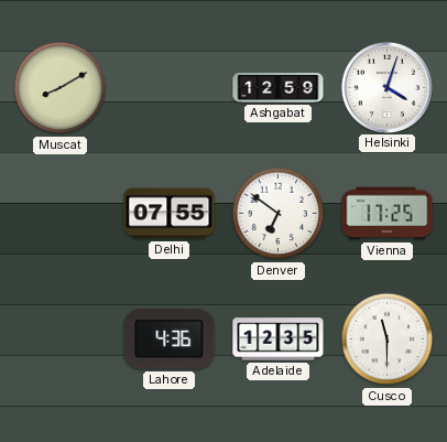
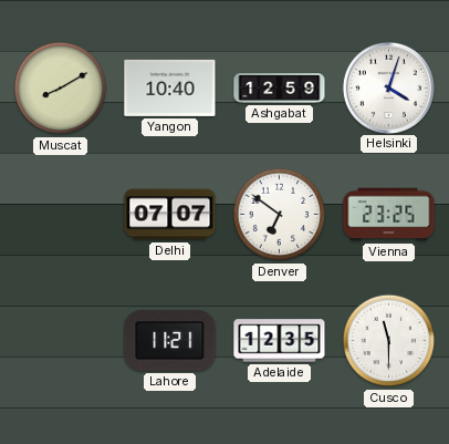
Yangon: none -> 10:40
Delhi: 07:55 -> 07:07
Vienna: 17:25 -> 23:25
Lahore: 4:36 -> 11:21
